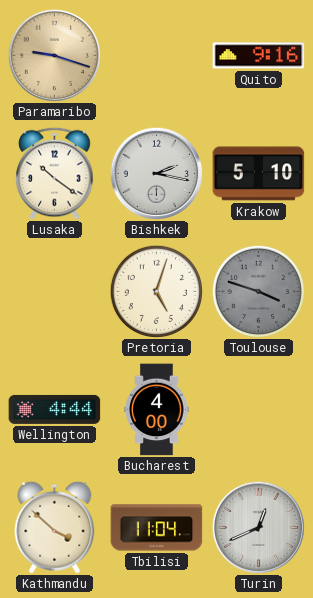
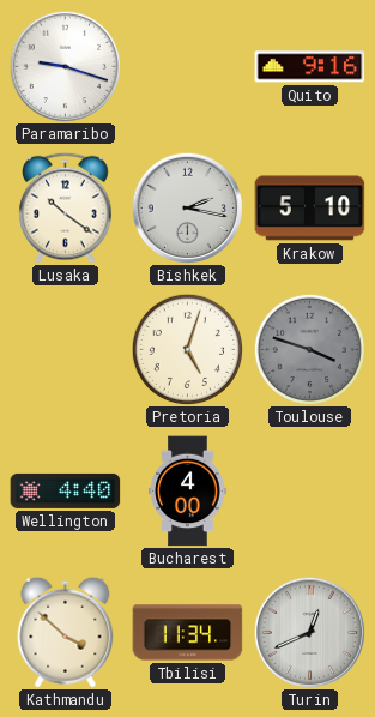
Paramaribo dial: champagne -> white
Wellington: 4:44 -> 4:40
Tbilisi: 11:04 -> 11:34
